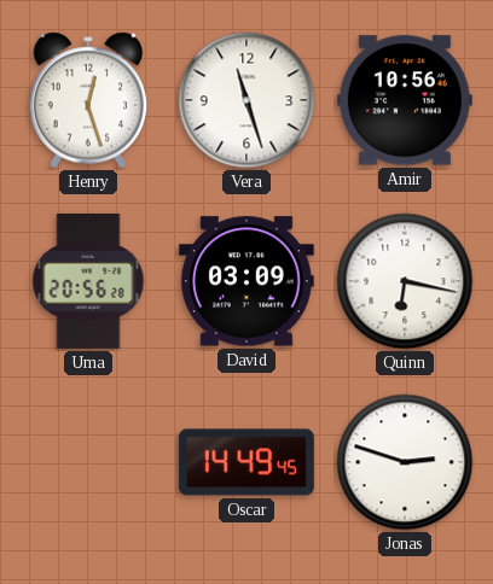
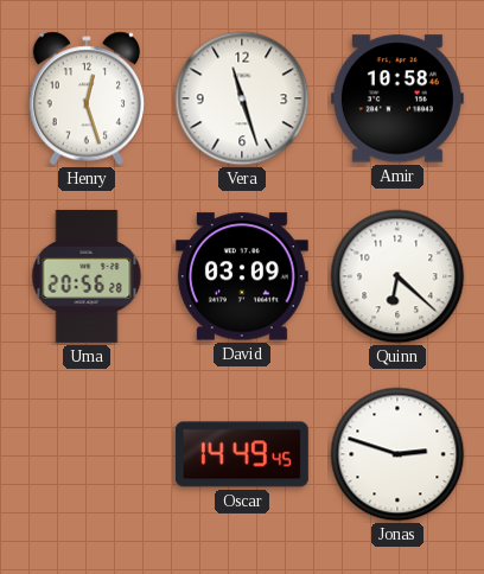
Amir: 10:56 -> 10:58
Quinn: 6:17 -> 6:22
